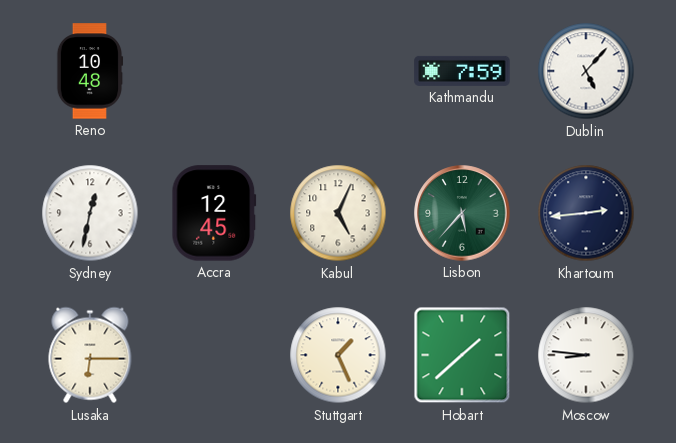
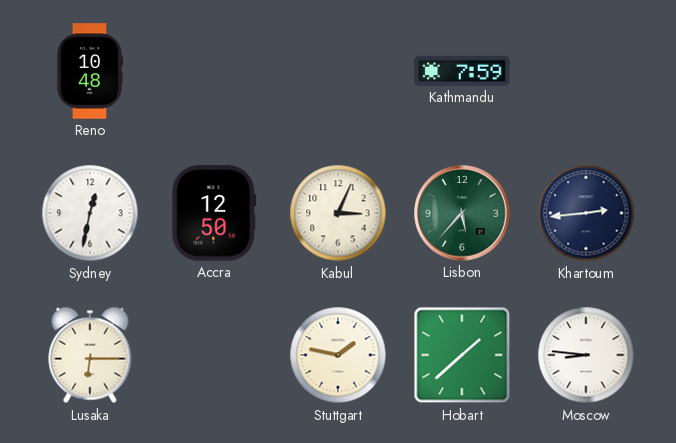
Dublin: 5:07 -> none
Accra: 12:45 -> 12:50
Kabul: 5:04 -> 3:04
Stuttgart: 1:26 -> 1:47
